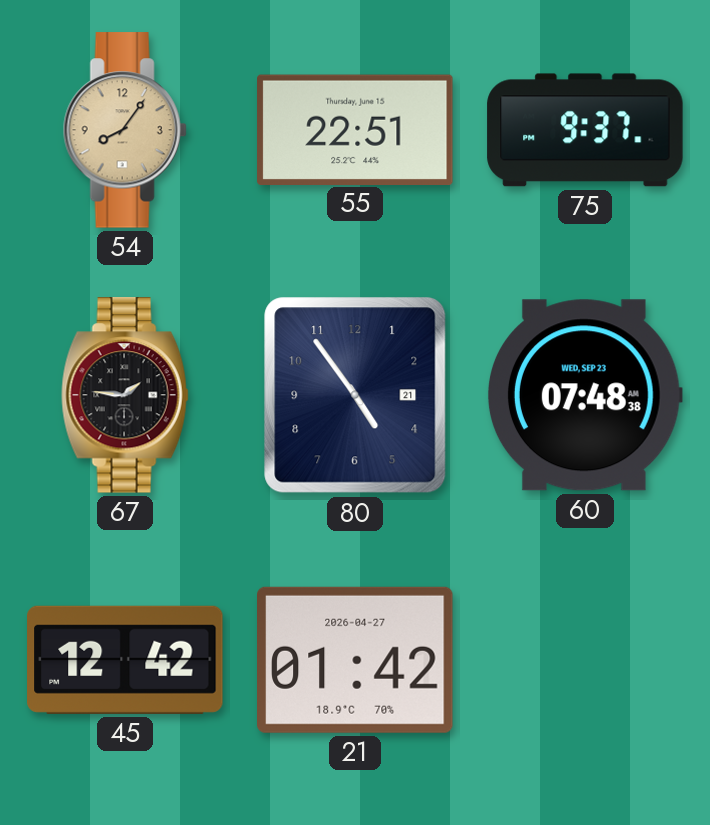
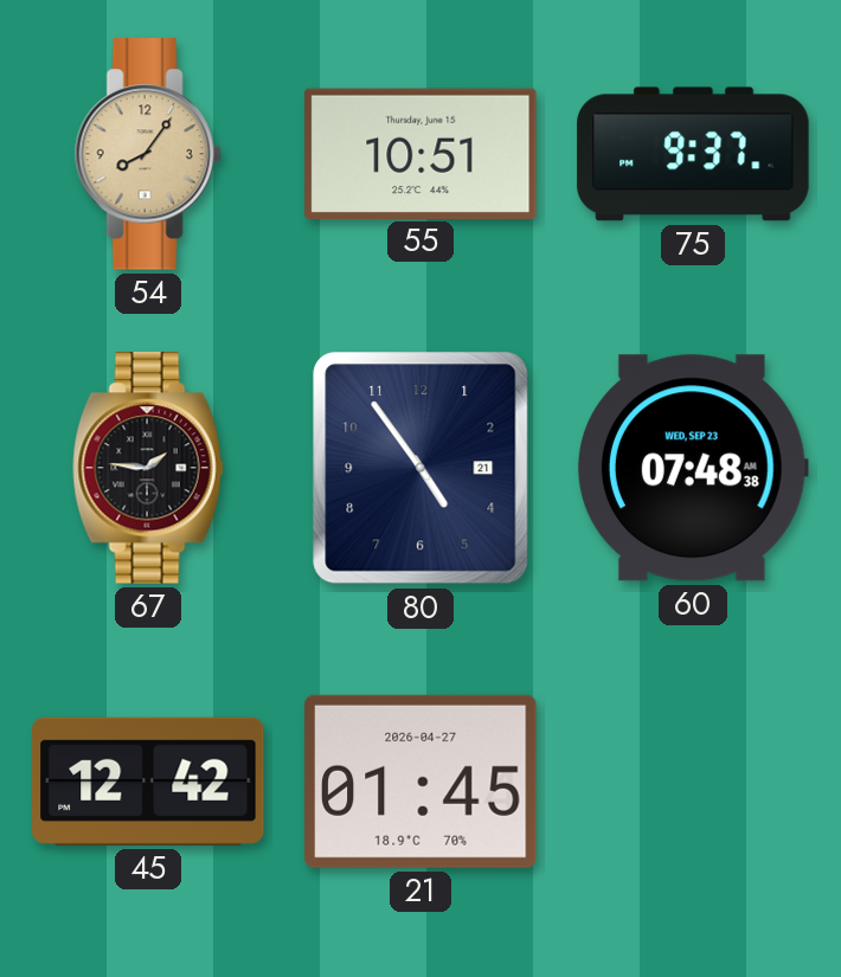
55: 22:51 -> 10:51
21: 01:42 -> 01:45
